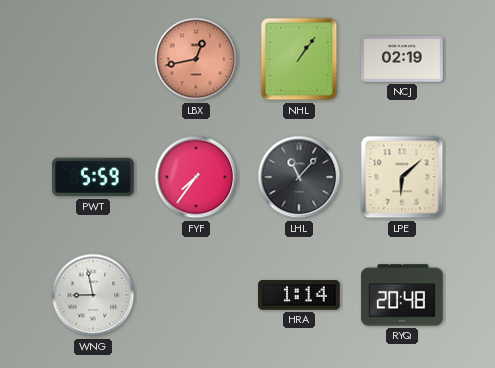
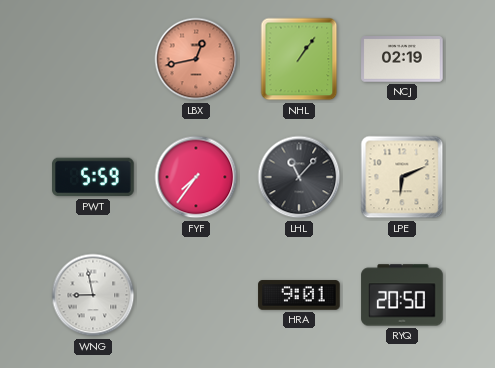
LPE: 6:08 -> 6:11
HRA: 1:14 -> 9:01
RYQ: 20:48 -> 20:50
